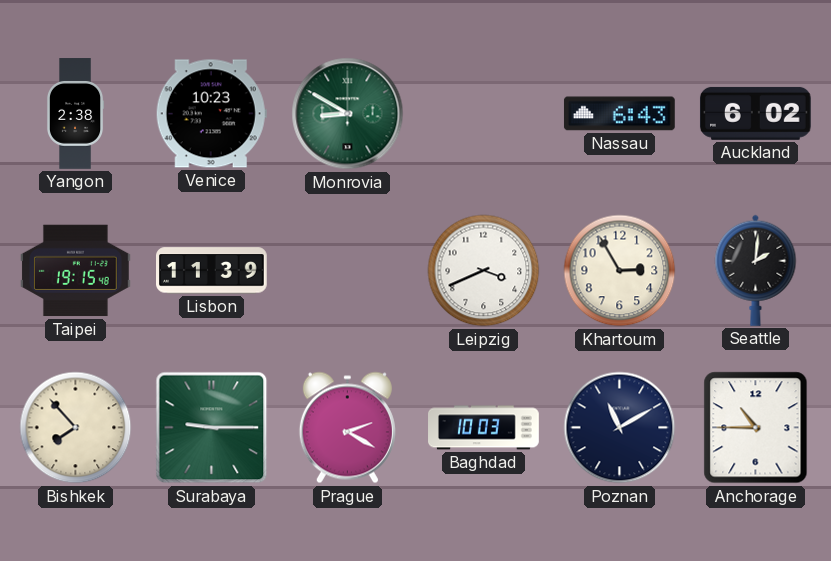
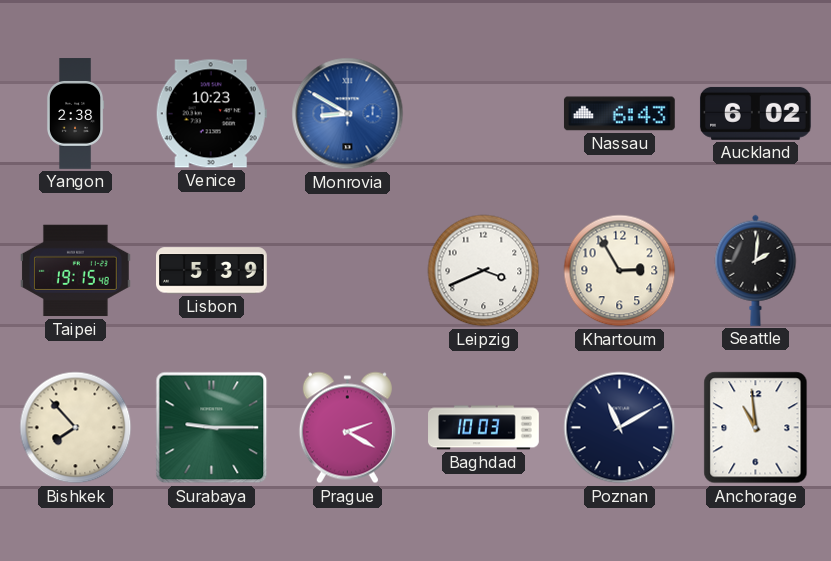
Monrovia dial: green -> blue
Lisbon: 11:39 -> 5:39
Anchorage: 10:45 -> 10:59
